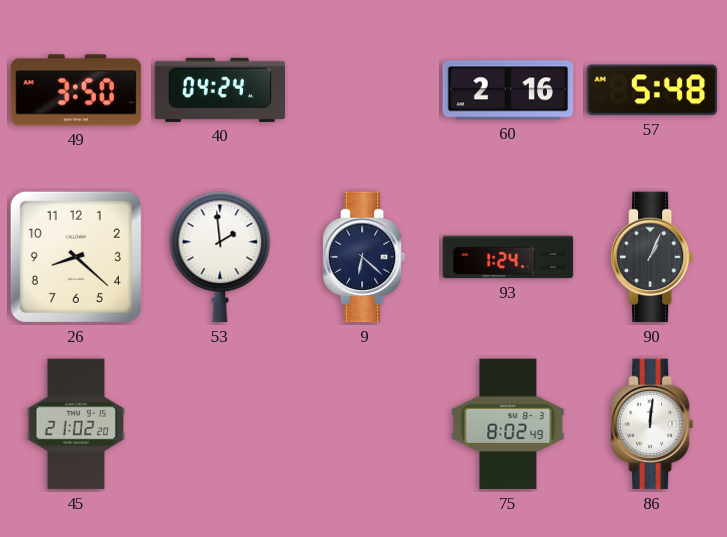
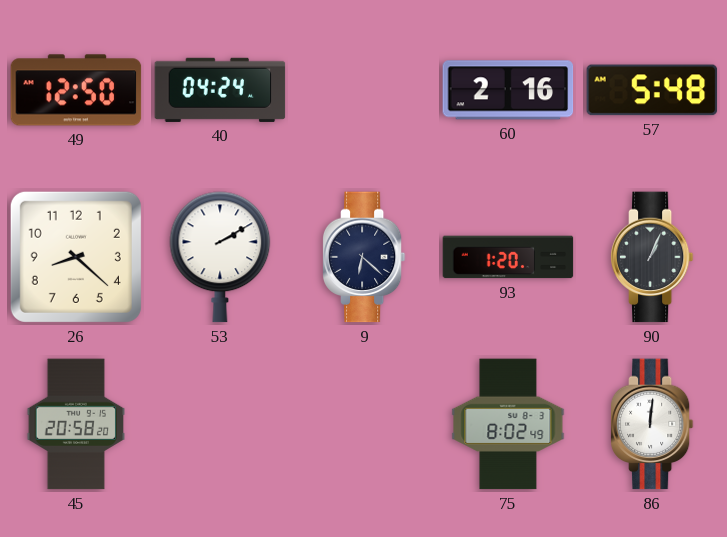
49: 3:50 -> 12:50
53: 1:59 -> 2:10
93: 1:24 -> 1:20
45: 21:02 -> 20:58
